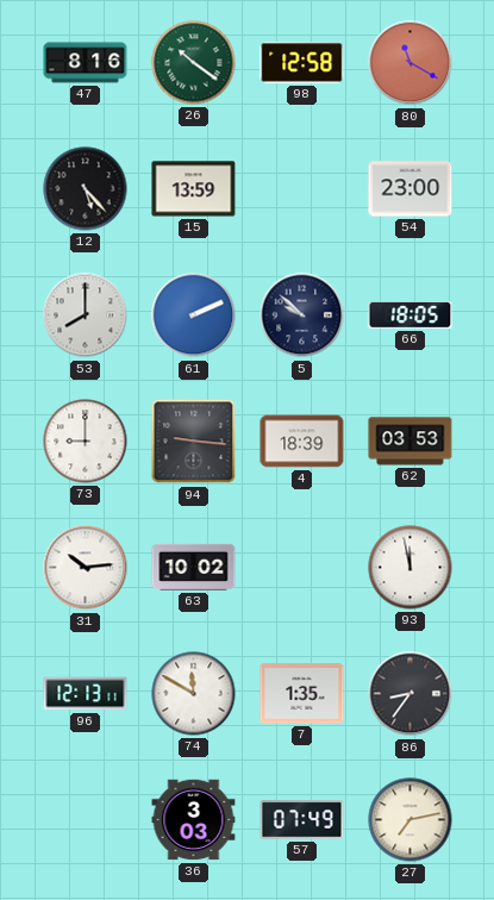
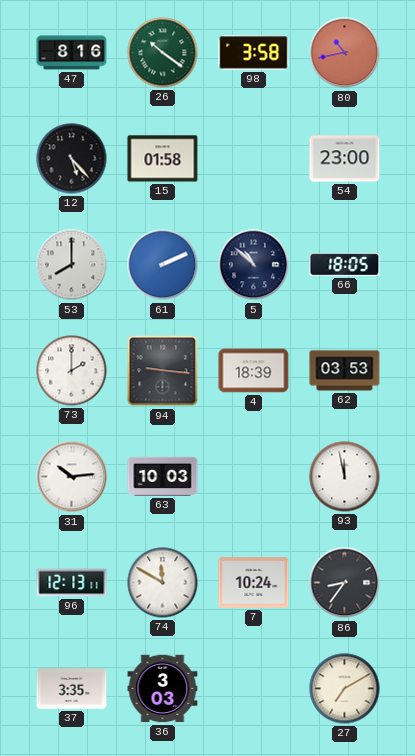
98: 12:58 -> 3:58
80: 11:20 -> 10:43
15: 13:59 -> 01:58
5: 9:52 -> 10:52
73: 9:00 -> 2:00
63: 10:02 -> 10:03
7: 1:35 -> 10:24
37: none -> 3:35
57: 07:49 -> none
27: 7:13 -> 7:10
